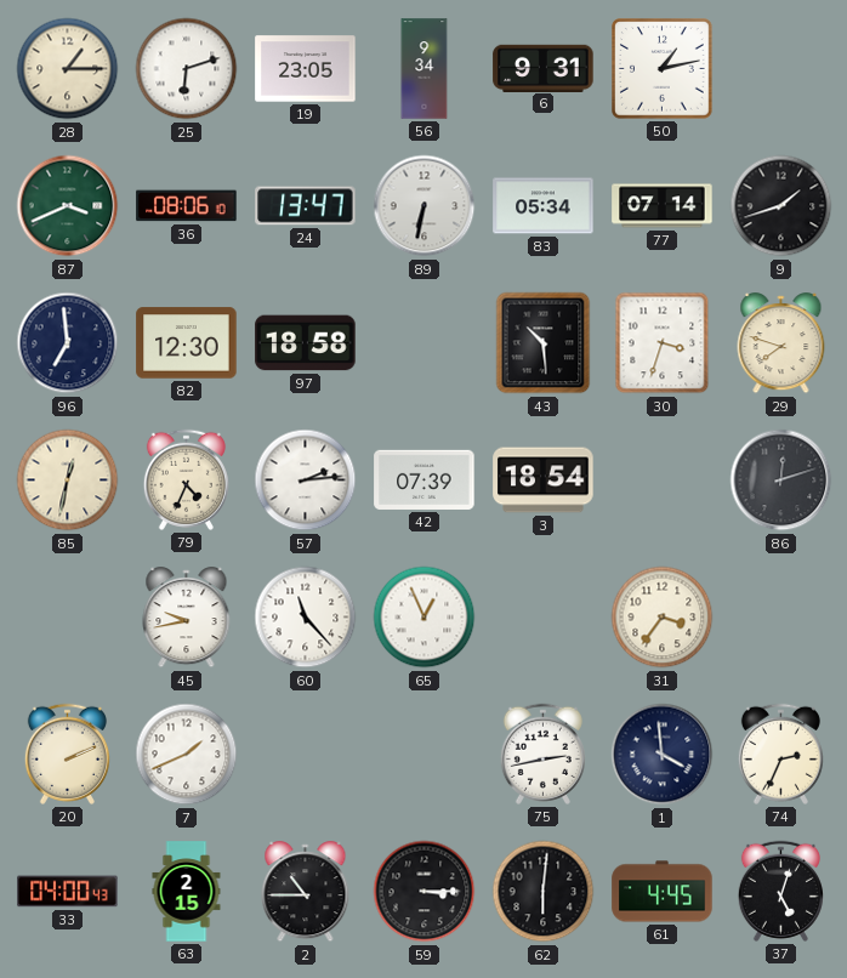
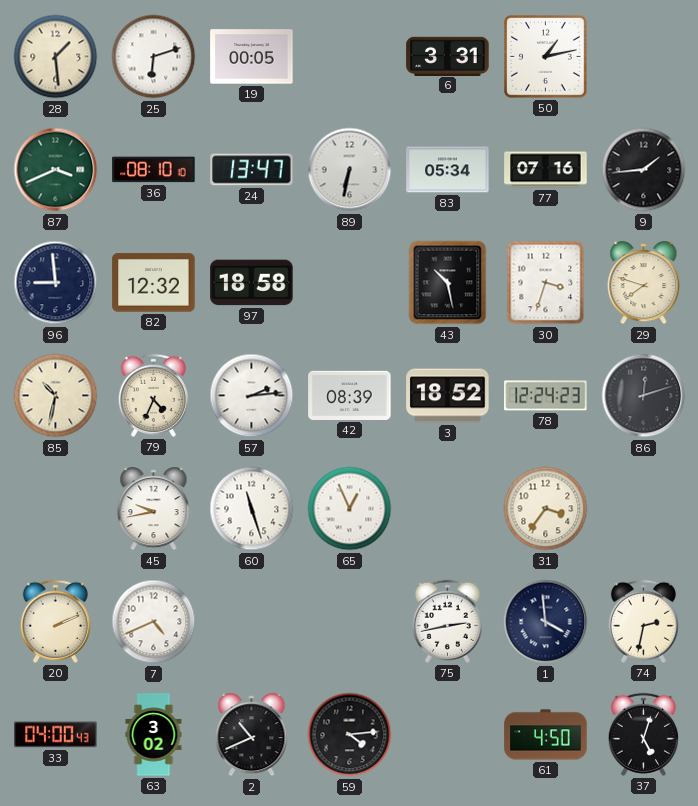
28: 1:15 -> 1:29
19: 23:05 -> 00:05
56: 9:34 -> none
6: 9:31 -> 3:31
36: 08:06 -> 08:10
77: 07:14 -> 07:16
9: 1:42 -> 1:44
96: 6:59 -> 8:59
82: 12:30 -> 12:32
43: 10:29 -> 10:28
85: 12:32 -> 10:32
42: 07:39 -> 08:39
3: 18:54 -> 18:52
78: none -> 12:24
60: 11:23 -> 11:27
7: 1:41 -> 4:41
74: 2:34 -> 2:32
63: 2:15 -> 3:02
2: 10:45 -> 10:41
59: 3:15 -> 4:14
62: 6:01 -> none
61: 4:45 -> 4:50
